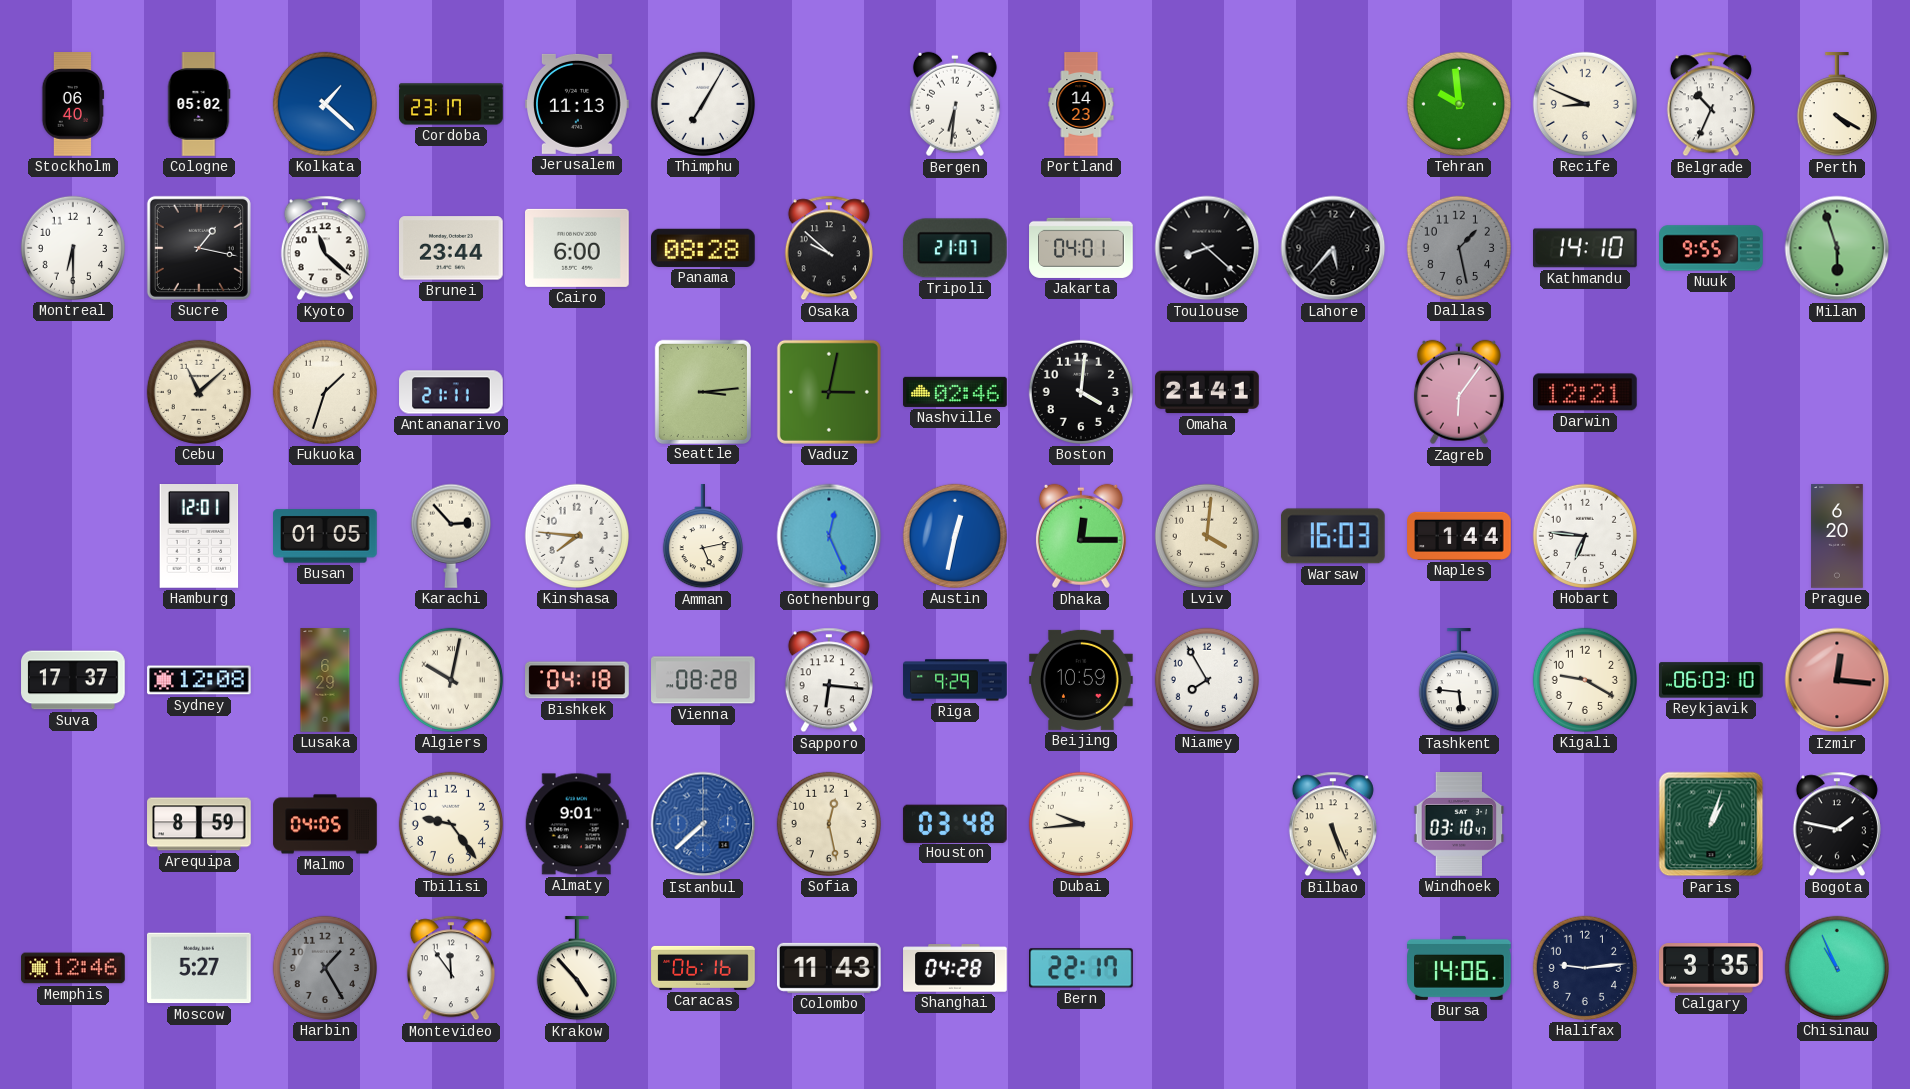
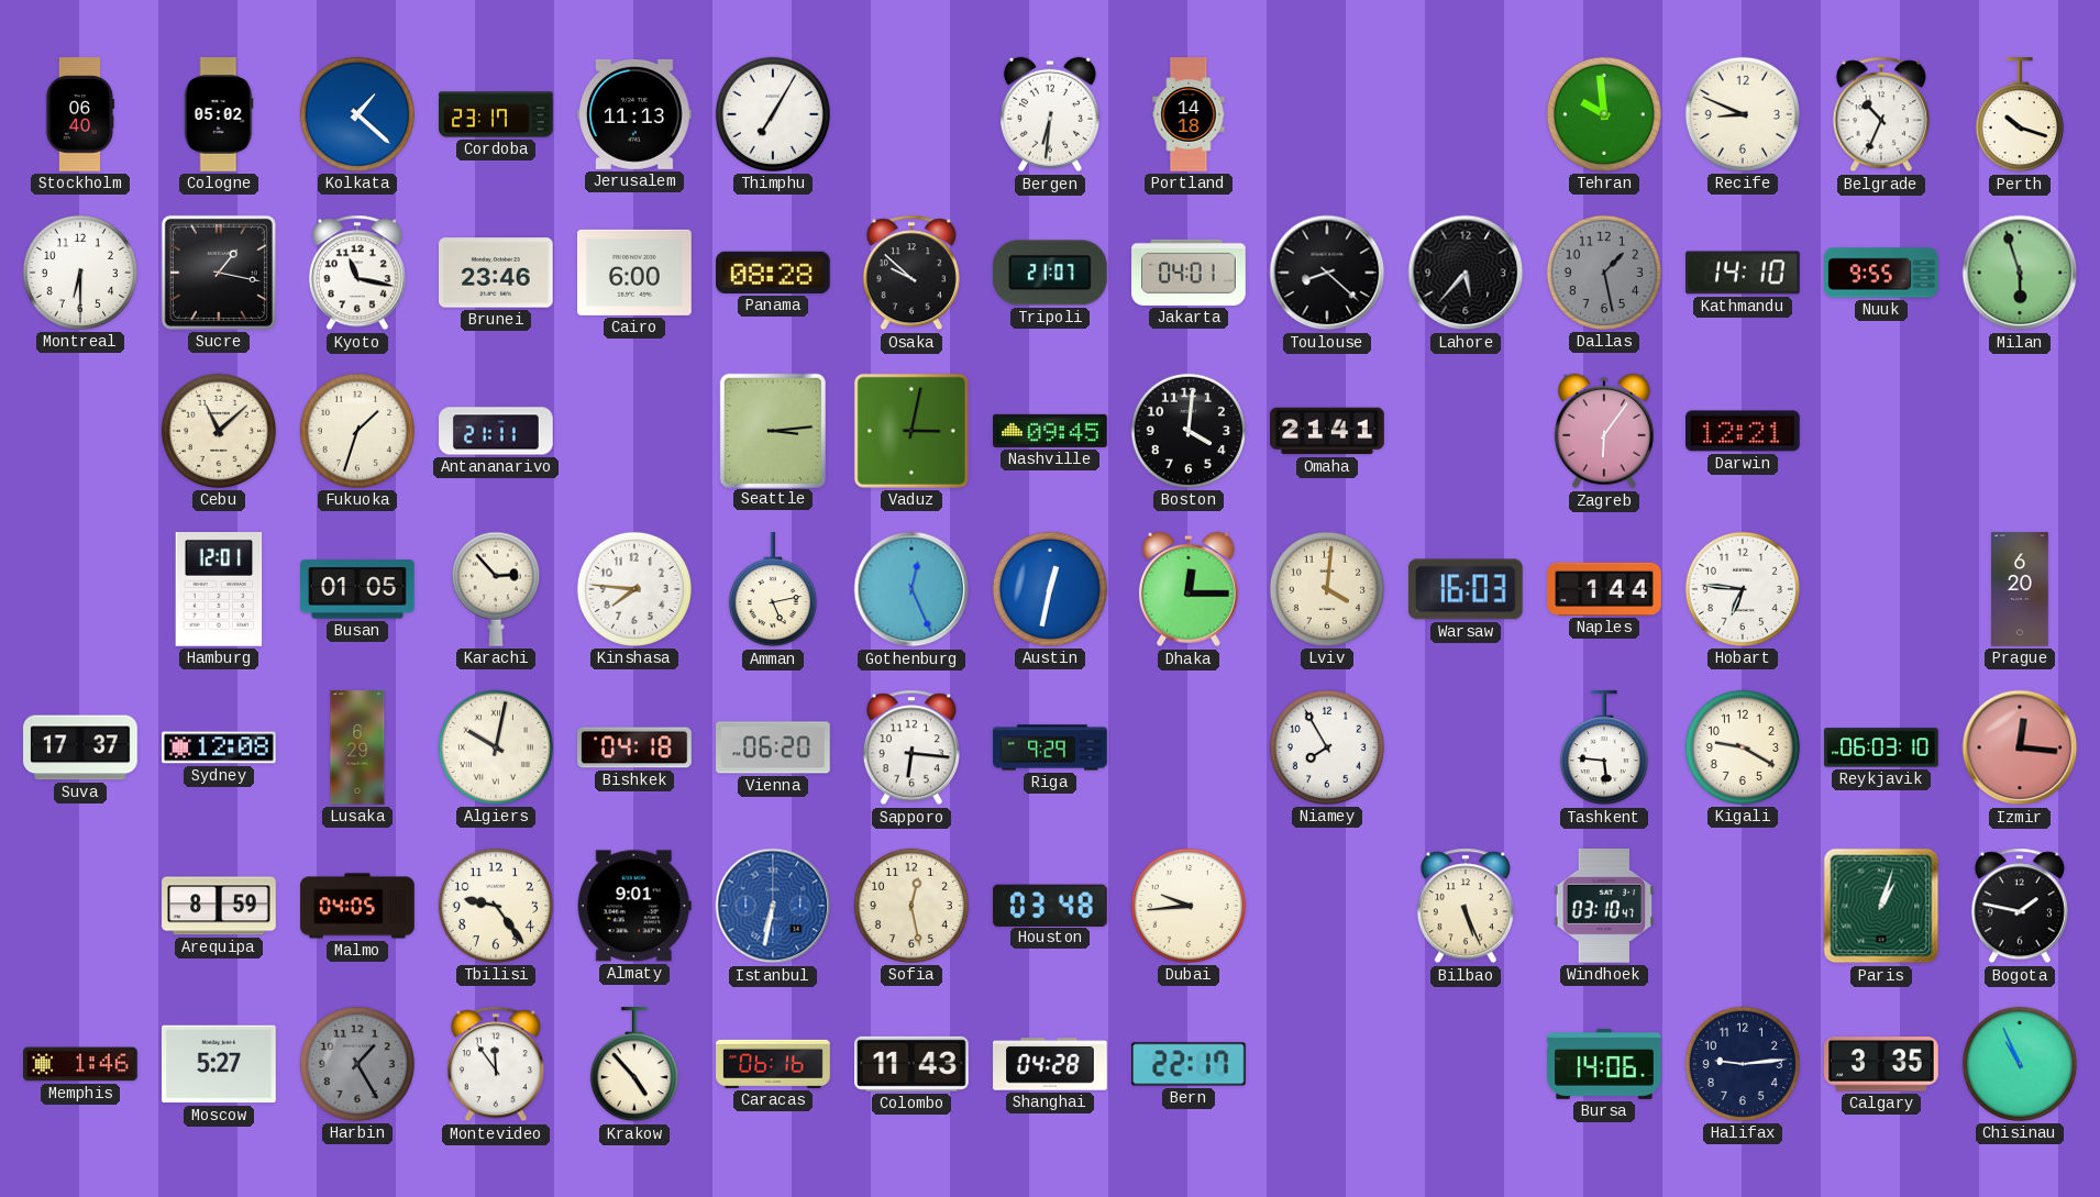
Portland: 14:23 -> 14:18
Perth: 4:20 -> 10:18
Kyoto: 11:22 -> 11:17
Brunei: 23:44 -> 23:46
Nashville: 02:46 -> 09:45
Vienna: 08:28 -> 06:20
Beijing: 10:59 -> none
Istanbul: 7:38 -> 6:32
Memphis: 12:46 -> 1:46
